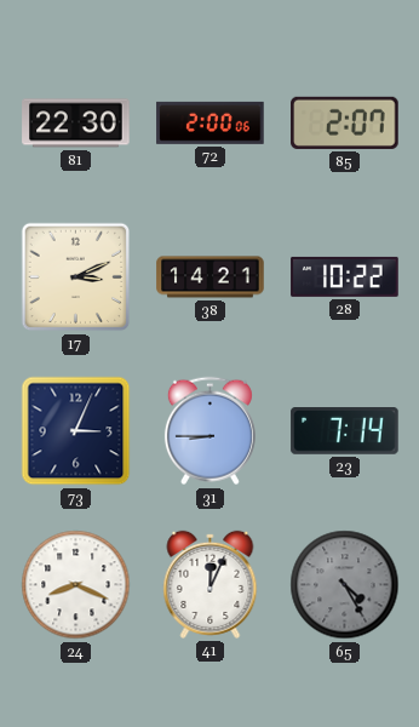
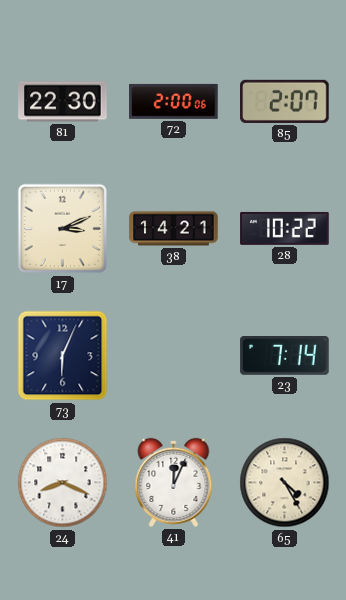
73: 3:04 -> 6:04
31: 8:45 -> none
65 dial: grey -> cream
